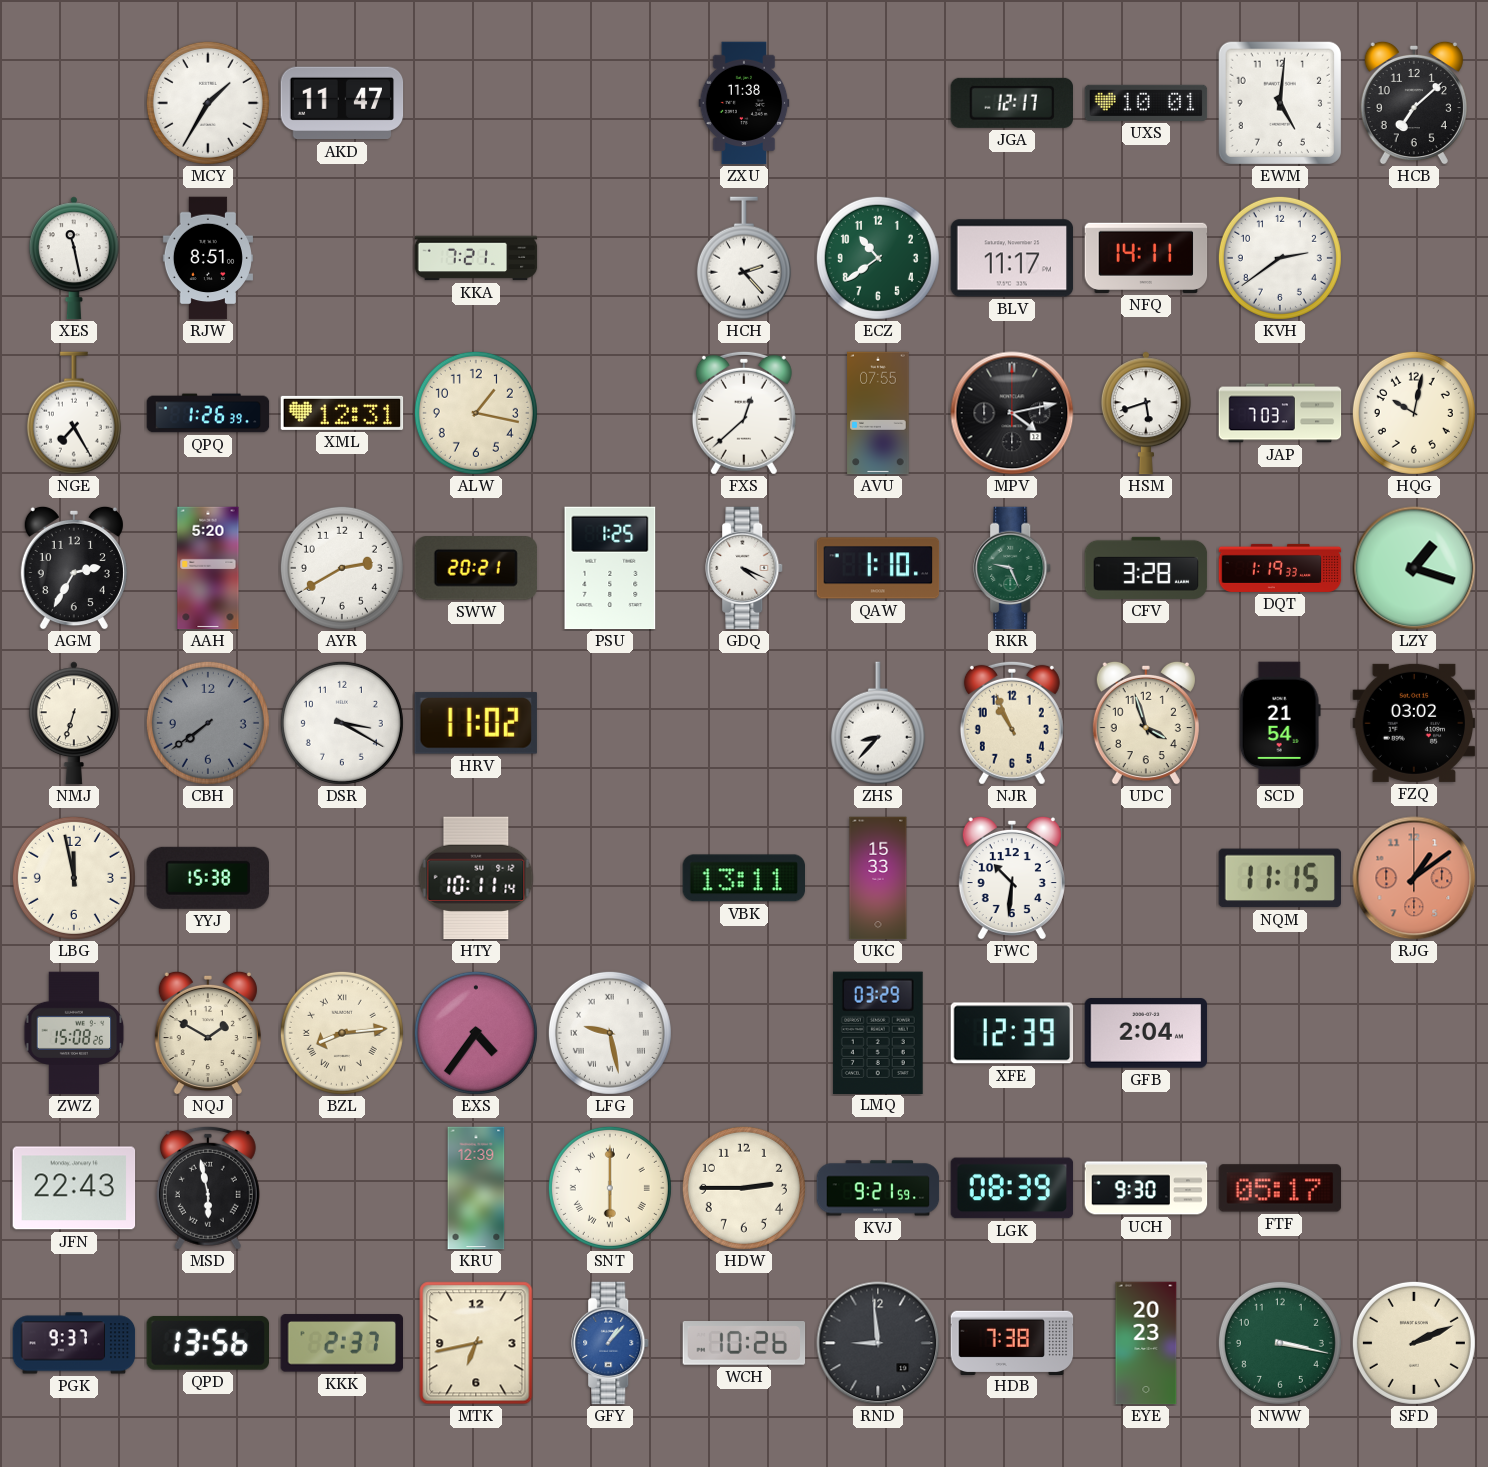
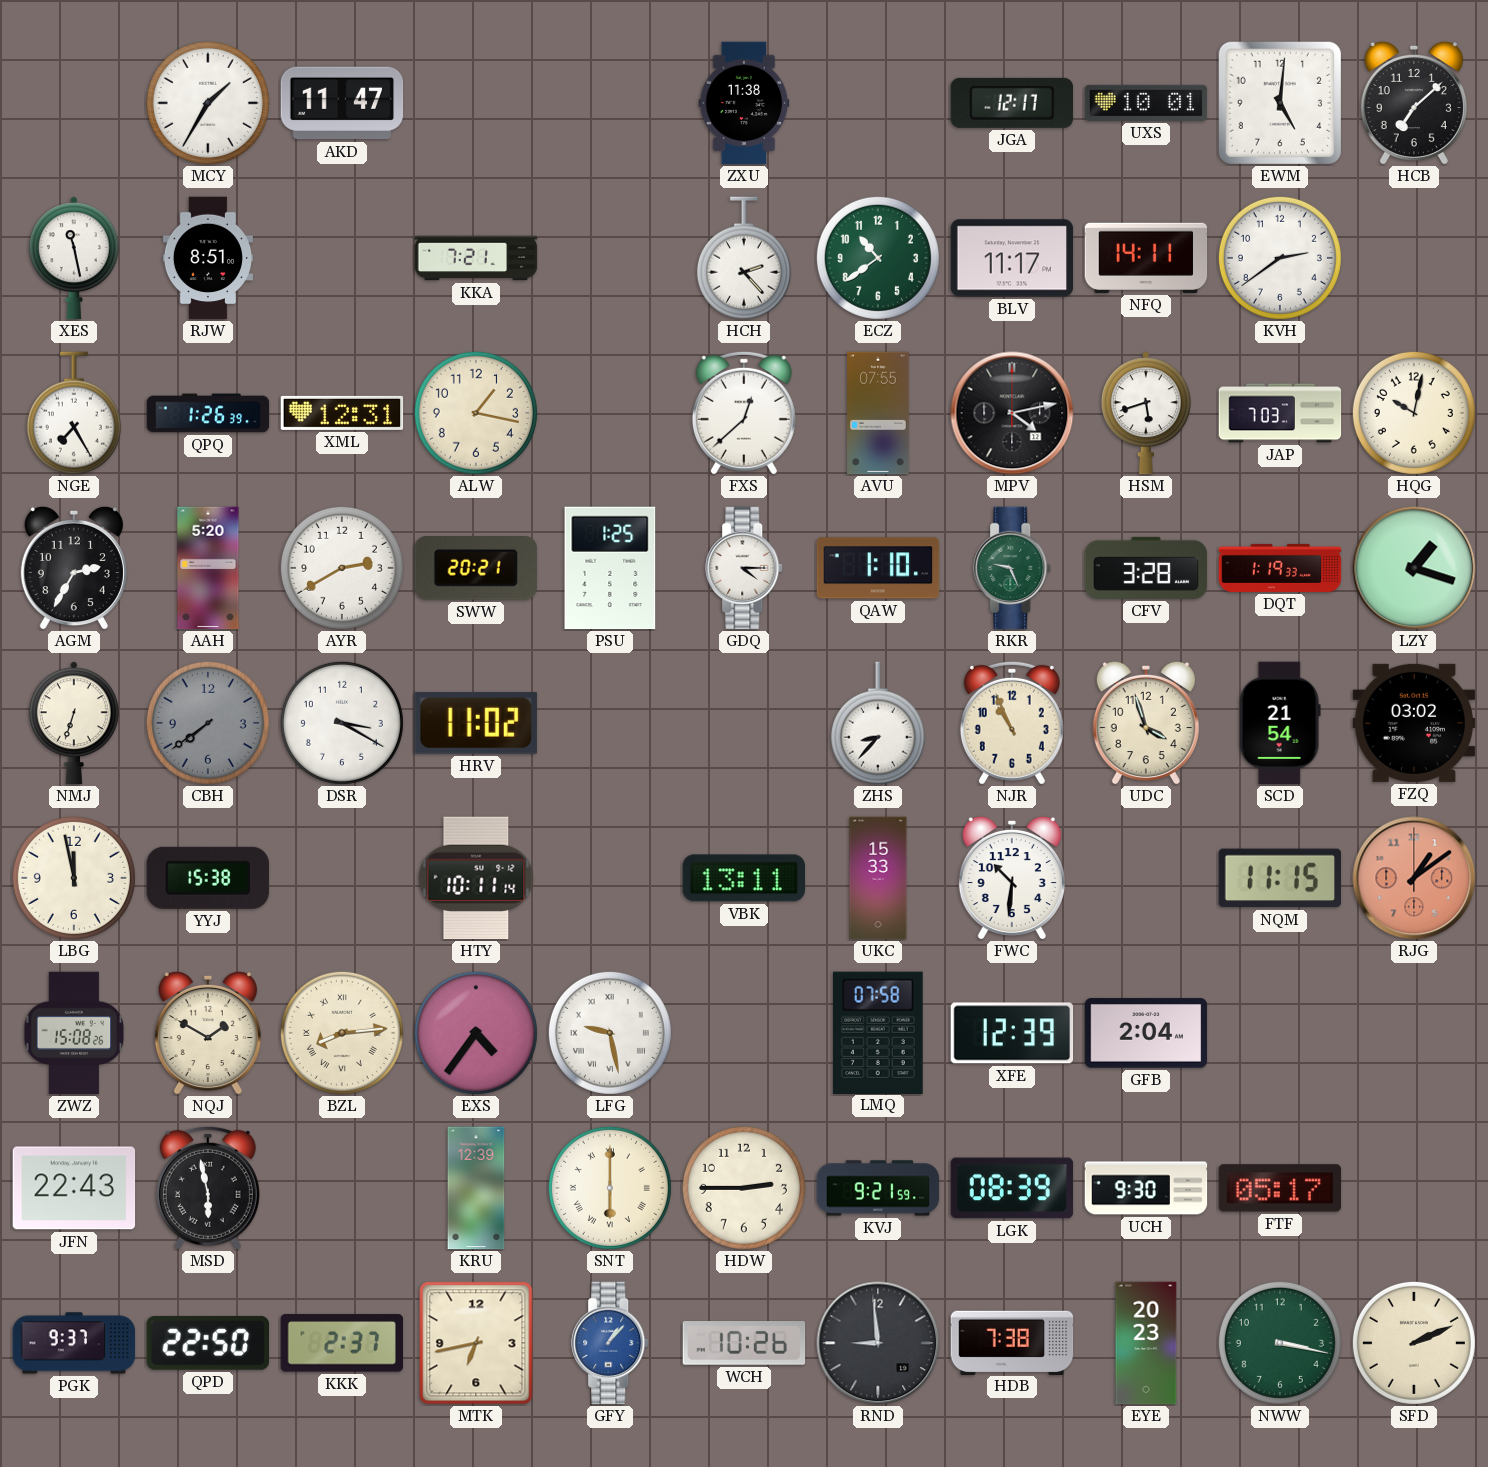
GDQ: 4:19 -> 4:15
LMQ: 03:29 -> 07:58
QPD: 13:56 -> 22:50
